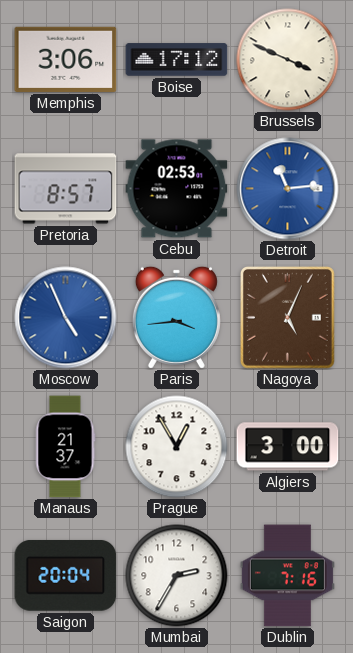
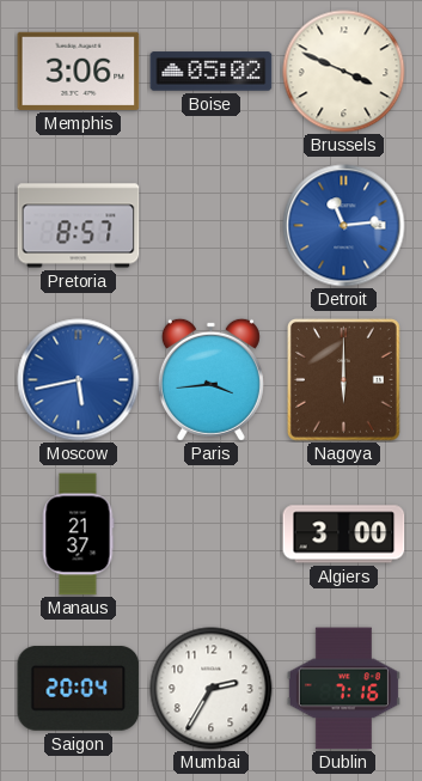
Boise: 17:12 -> 05:02
Cebu: 02:53 -> none
Moscow: 4:56 -> 5:43
Nagoya: 5:04 -> 6:00
Prague: 12:55 -> none
